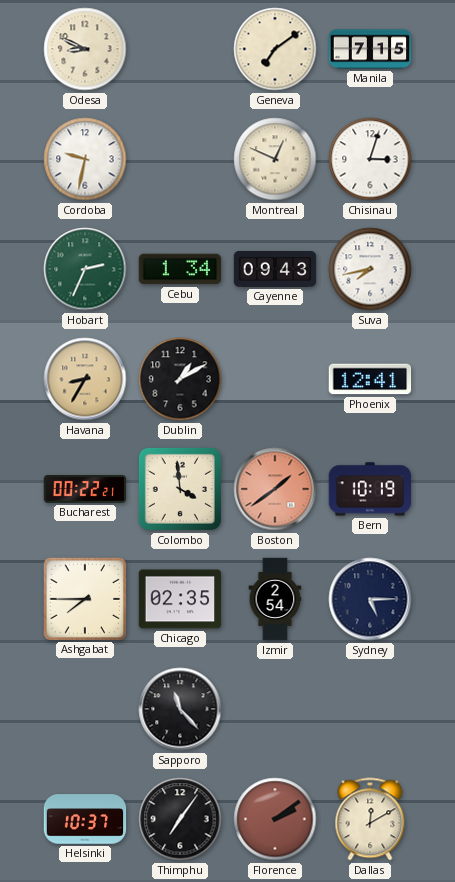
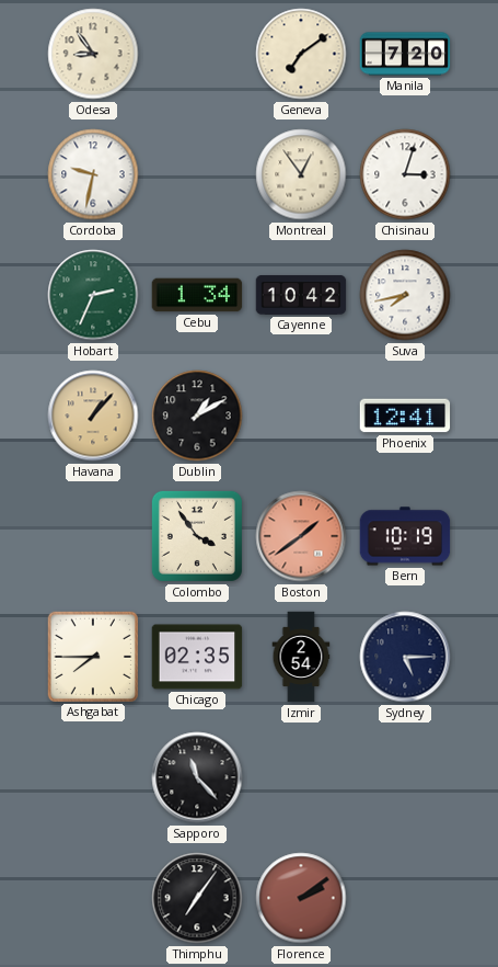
Odesa: 8:49 -> 8:54
Manila: 7:15 -> 7:20
Montreal: 12:49 -> 12:54
Cayenne: 09:43 -> 10:42
Havana: 8:35 -> 1:07
Bucharest: 00:22 -> none
Colombo: 3:59 -> 3:54
Helsinki: 10:37 -> none
Dallas: 12:10 -> none
